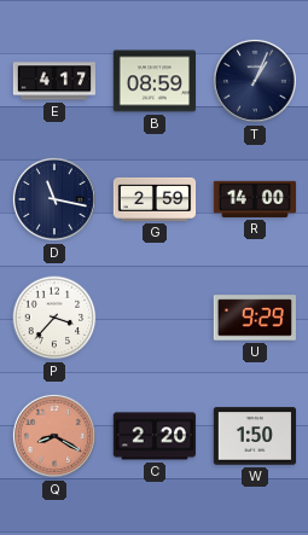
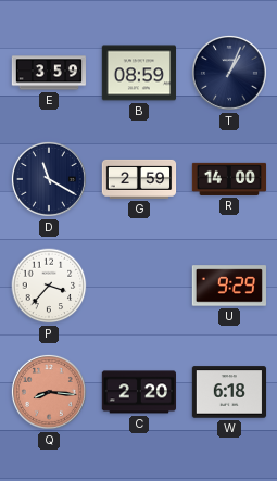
E: 4:17 -> 3:59
D: 11:17 -> 11:20
Q: 8:20 -> 8:16
W: 1:50 -> 6:18
